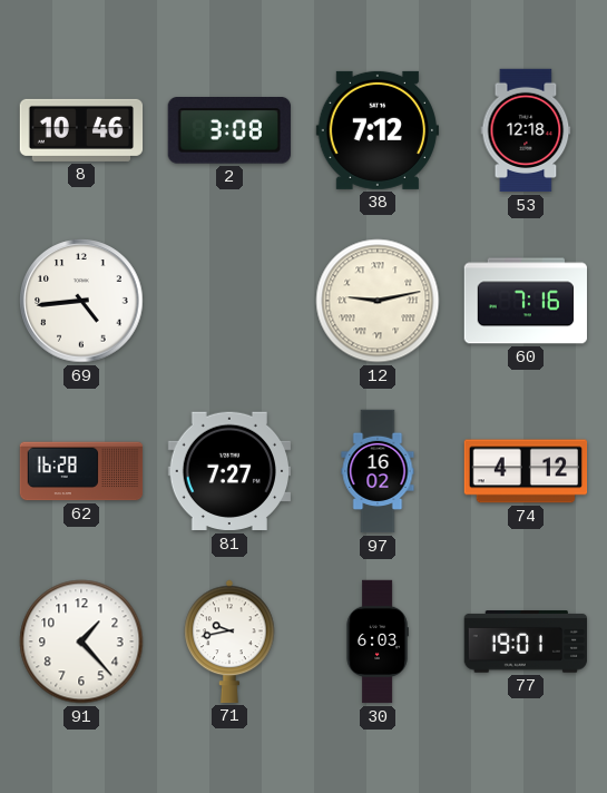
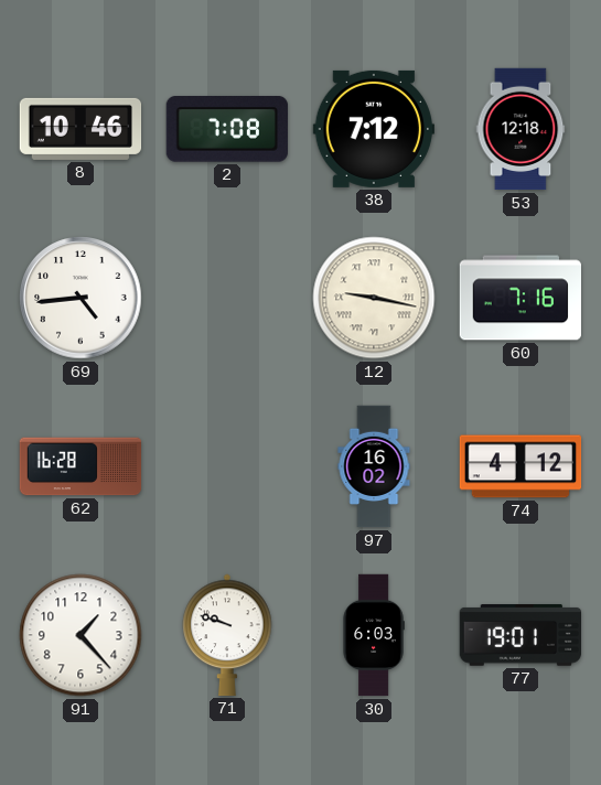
2: 3:08 -> 7:08
12: 9:13 -> 9:17
81: 7:27 -> none
71: 9:43 -> 9:48
